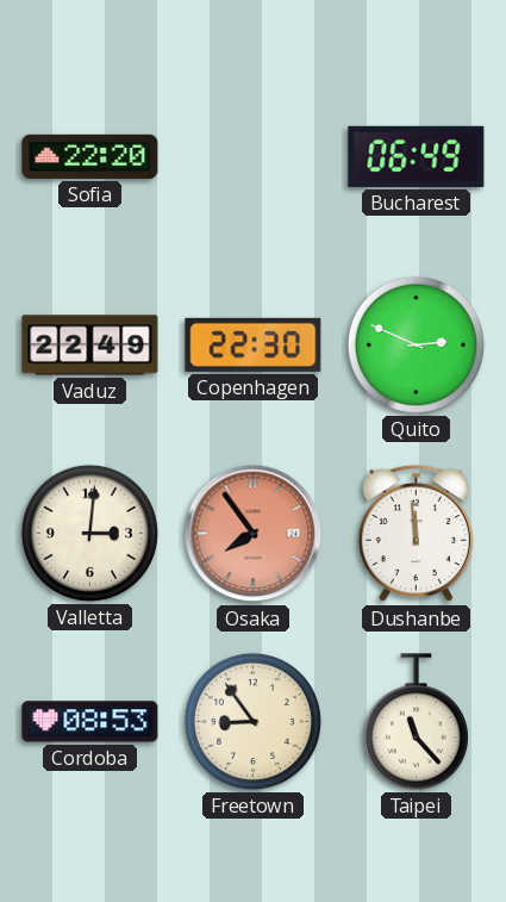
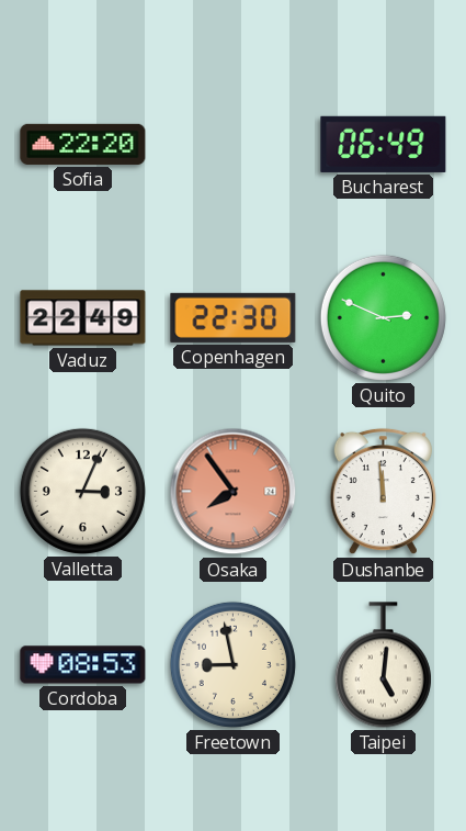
Valletta: 3:01 -> 3:04
Freetown: 8:54 -> 8:58
Taipei: 11:23 -> 5:01
